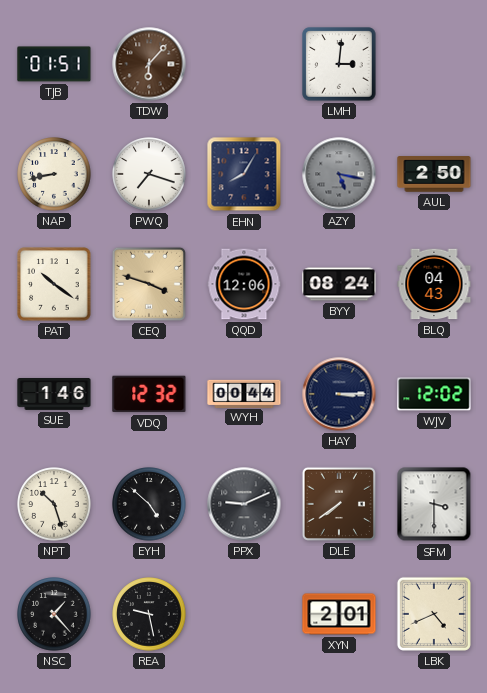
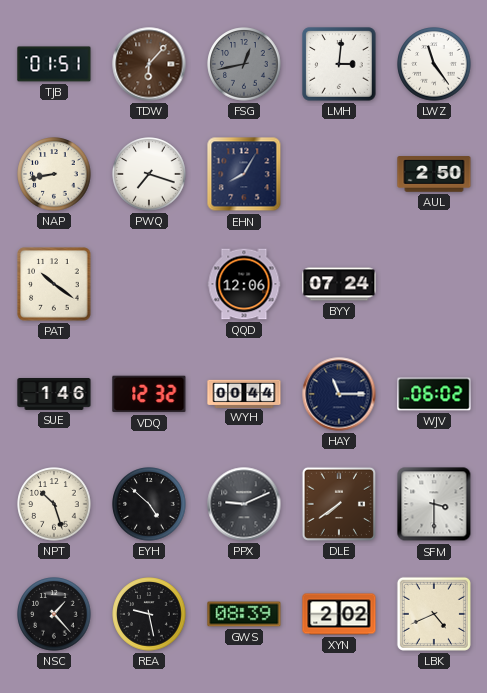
FSG: none -> 12:43
LWZ: none -> 11:24
AZY: 5:17 -> none
CEQ: 3:48 -> none
BYY: 08:24 -> 07:24
BLQ: 04:43 -> none
HAY: 3:15 -> 11:15
WJV: 12:02 -> 06:02
GWS: none -> 08:39
XYN: 2:01 -> 2:02
